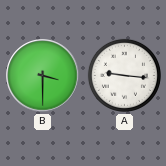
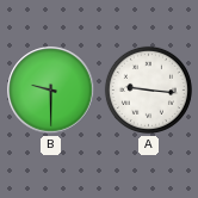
B: 3:30 -> 9:30
